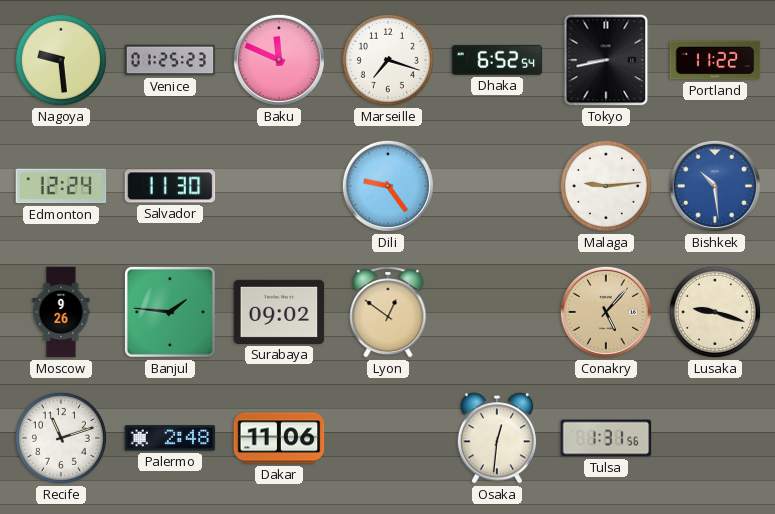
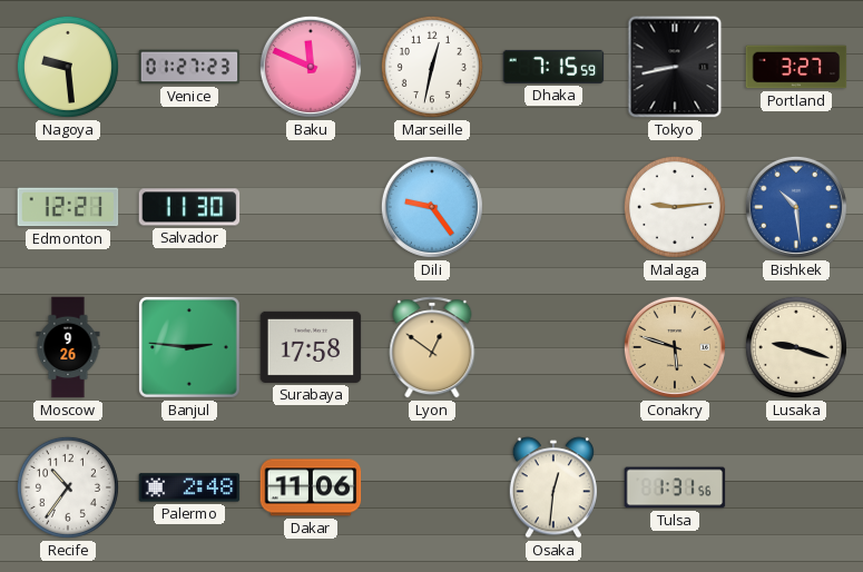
Venice: 01:25 -> 01:27
Marseille: 7:18 -> 12:32
Dhaka: 6:52 -> 7:15
Portland: 11:22 -> 3:27
Edmonton: 12:24 -> 12:21
Banjul: 1:46 -> 2:46
Surabaya: 09:02 -> 17:58
Conakry: 5:07 -> 5:48
Recife: 11:12 -> 10:36
